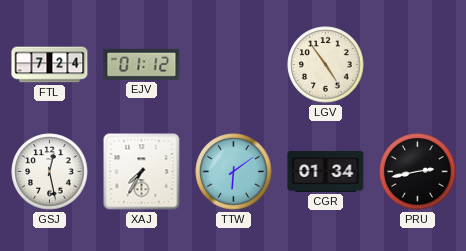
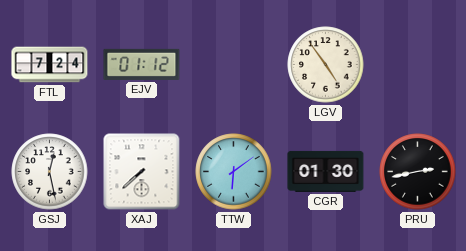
XAJ: 7:35 -> 7:38
CGR: 01:34 -> 01:30
